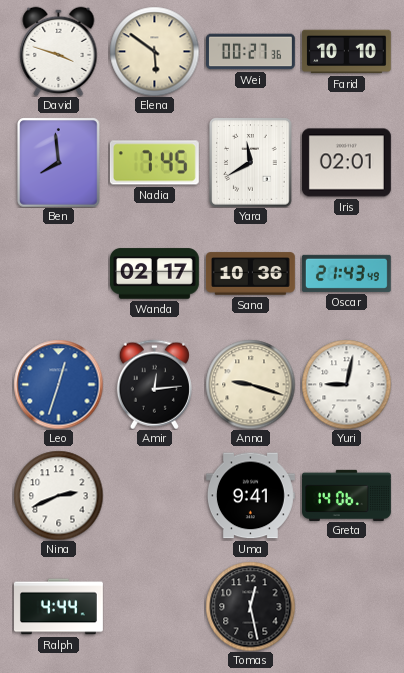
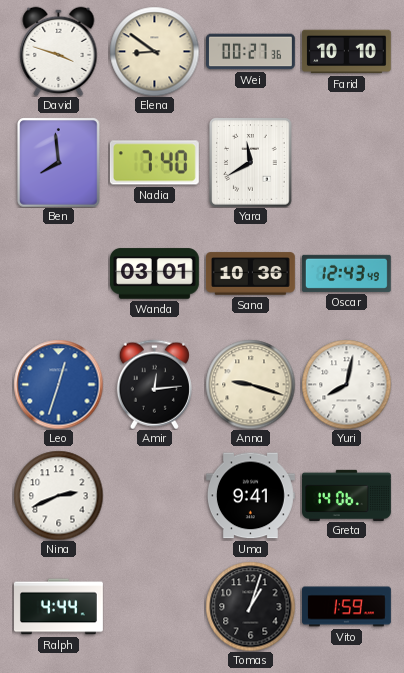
Elena: 5:51 -> 8:51
Nadia: 7:45 -> 7:40
Iris: 02:01 -> none
Wanda: 02:17 -> 03:01
Oscar: 21:43 -> 12:43
Yuri: 9:02 -> 8:02
Tomas: 12:28 -> 1:03
Vito: none -> 1:59
